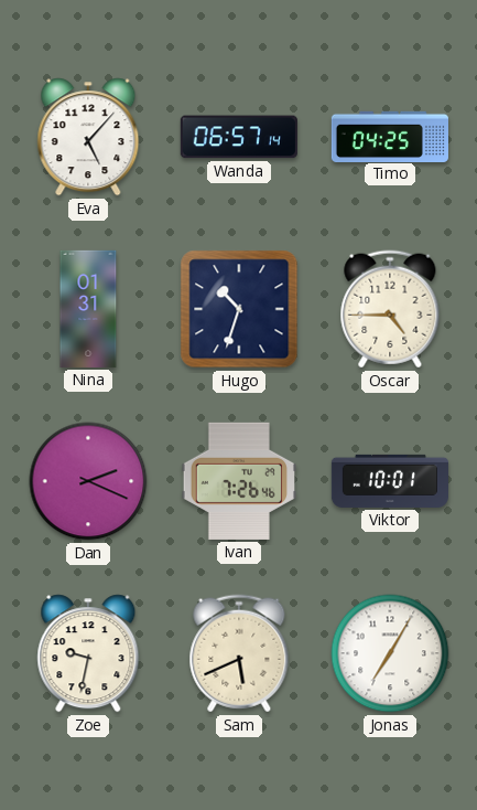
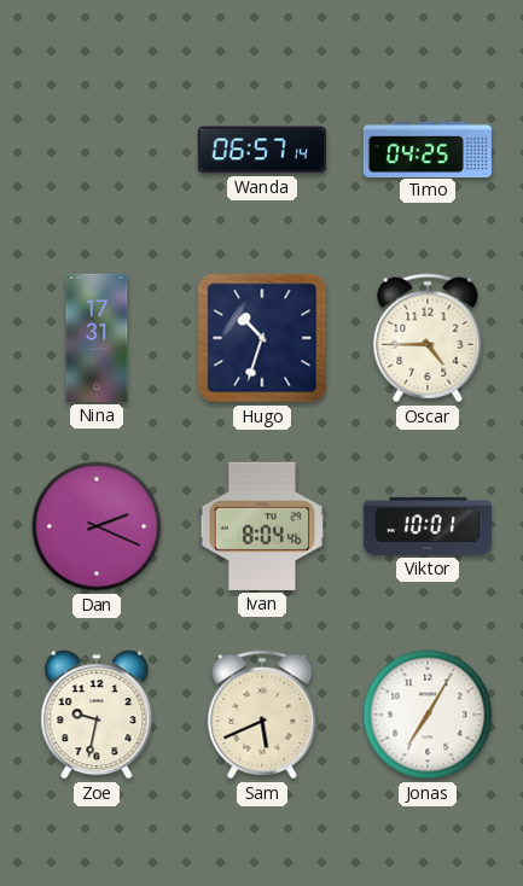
Eva: 5:07 -> none
Nina: 01:31 -> 17:31
Ivan: 7:26 -> 8:04
